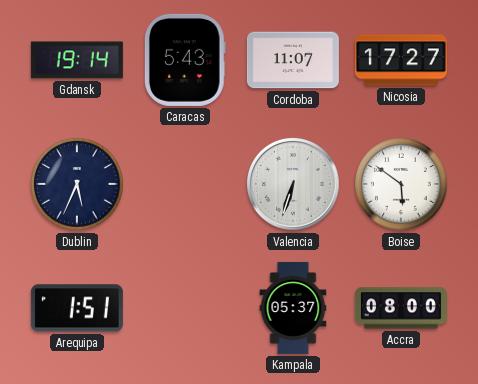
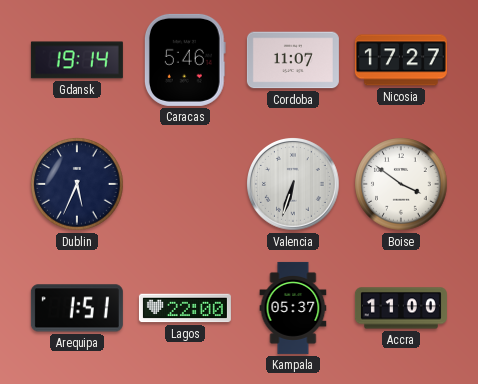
Caracas: 5:43 -> 5:46
Boise: 5:51 -> 3:51
Lagos: none -> 22:00
Accra: 08:00 -> 11:00
